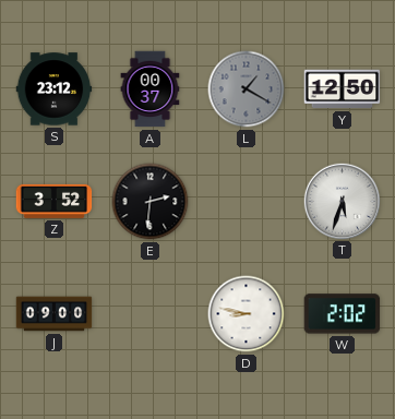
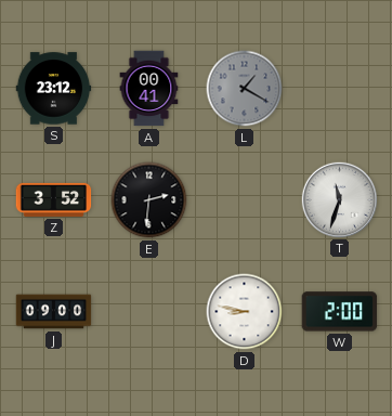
A: 00:37 -> 00:41
Y: 12:50 -> none
T: 5:33 -> 11:33
W: 2:02 -> 2:00
